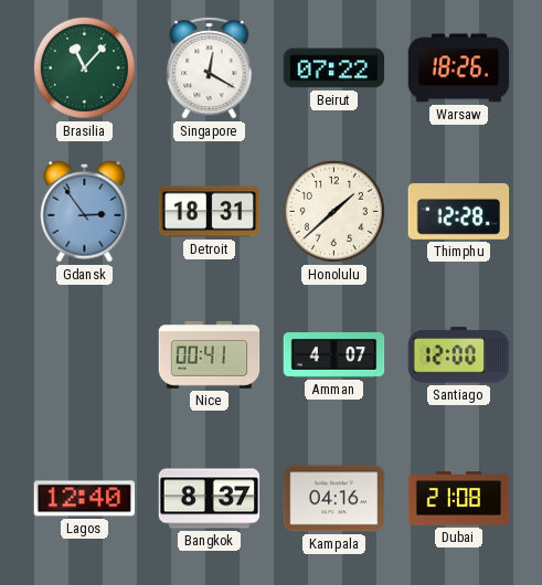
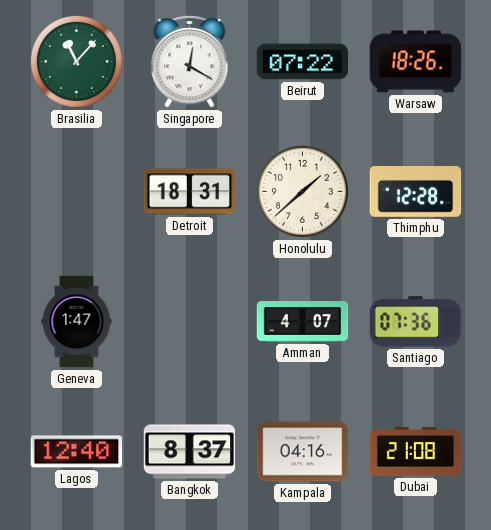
Gdansk: 2:54 -> none
Geneva: none -> 1:47
Nice: 00:41 -> none
Santiago: 12:00 -> 07:36
